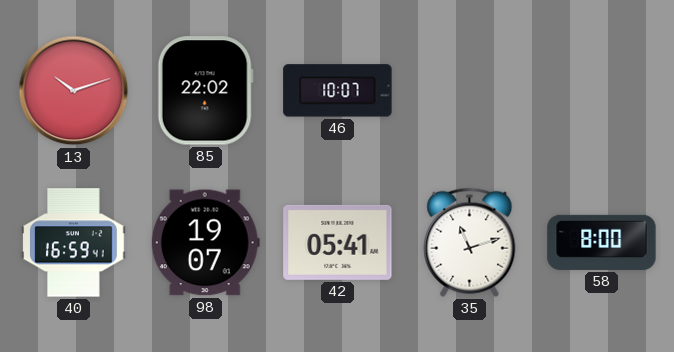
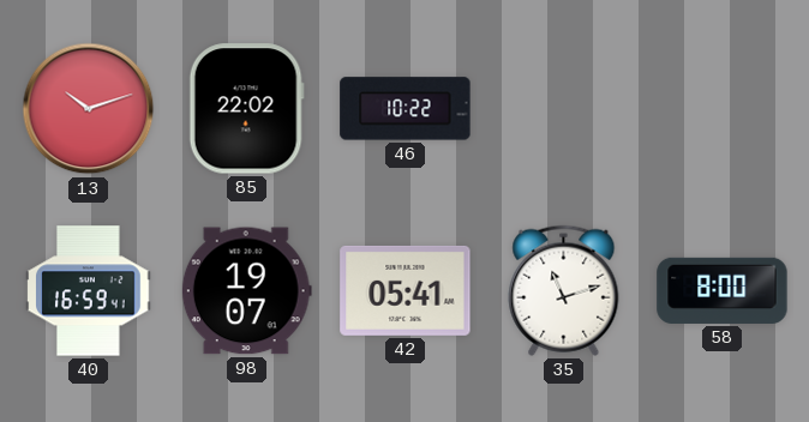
46: 10:07 -> 10:22
